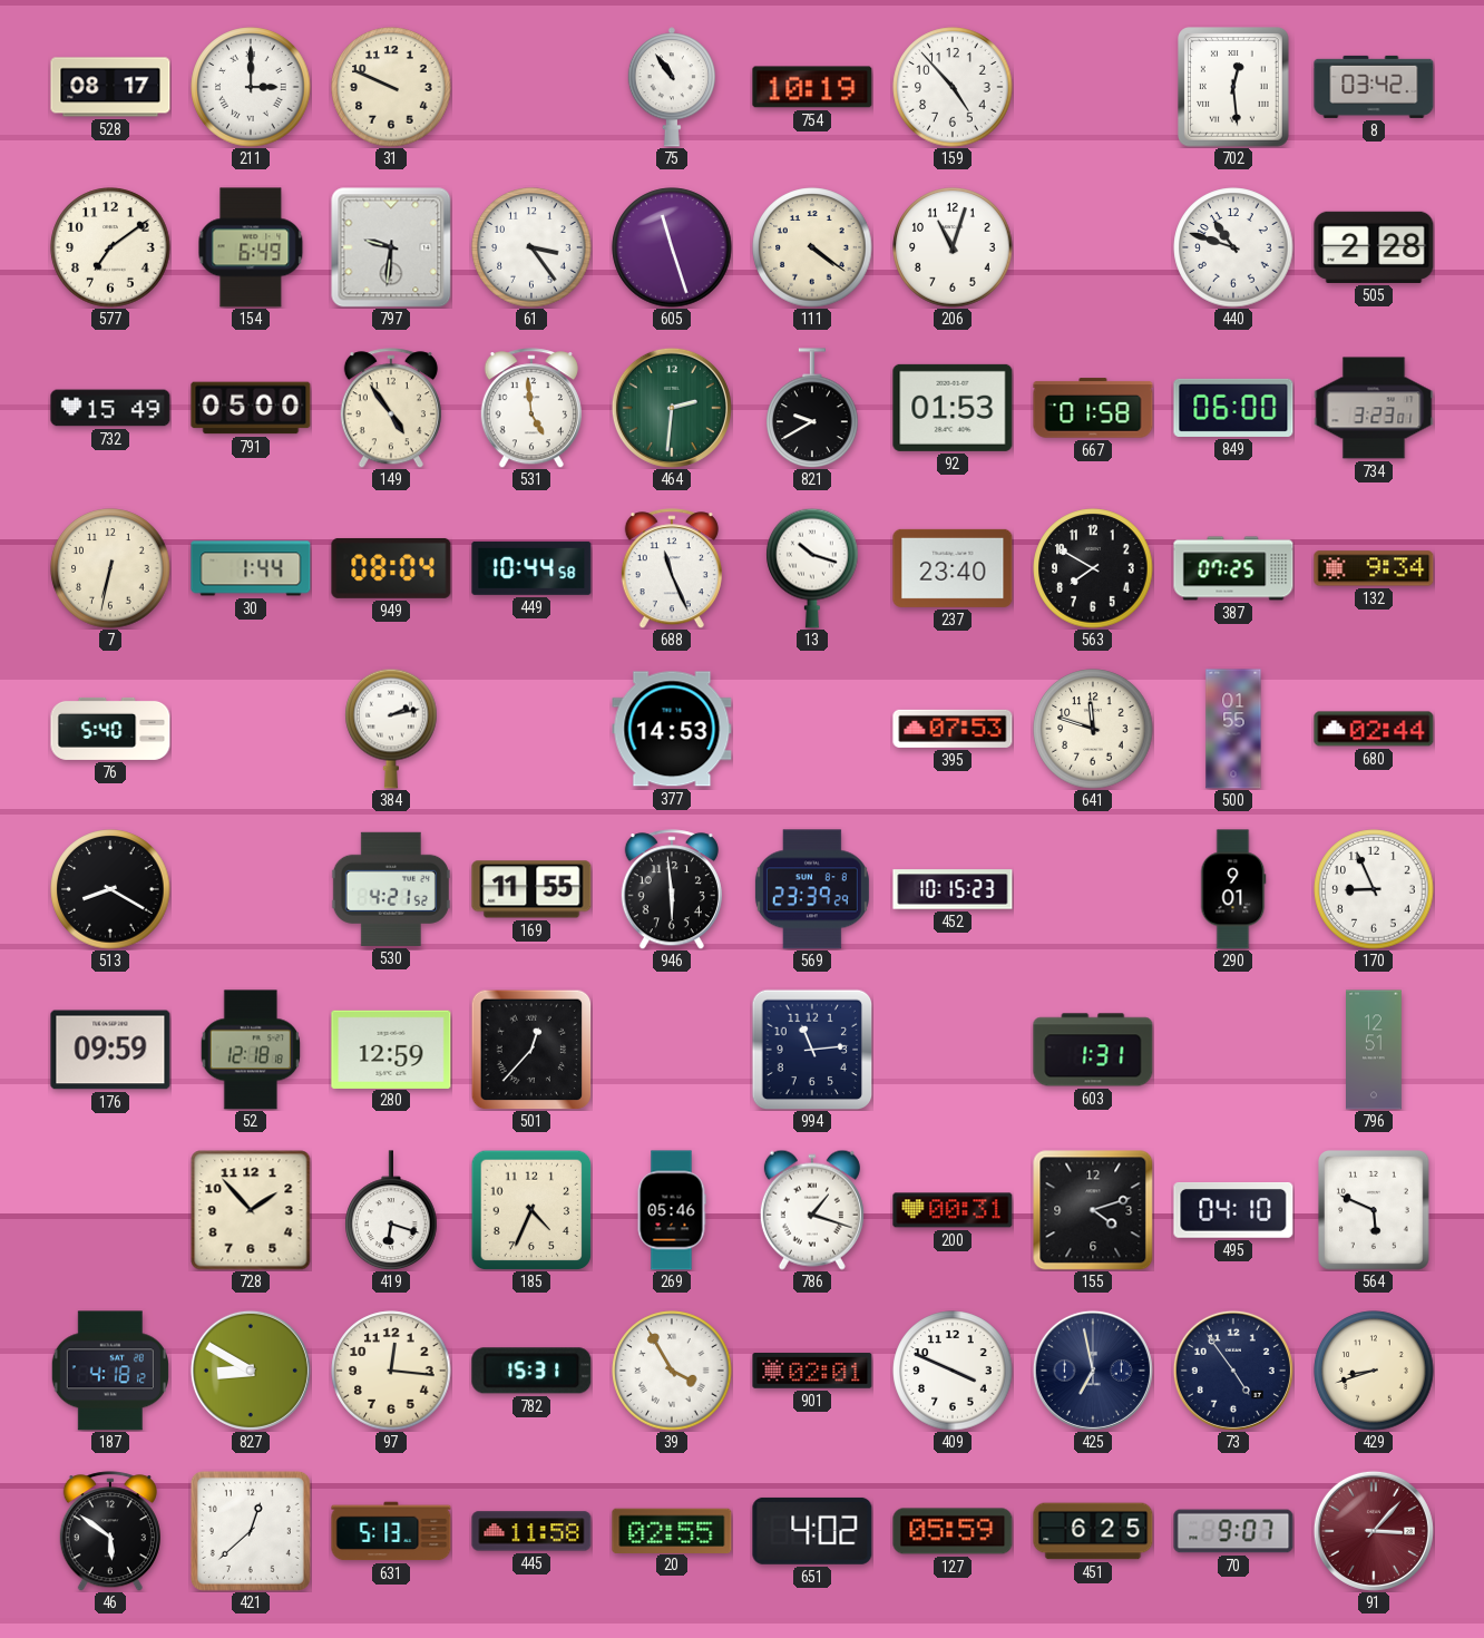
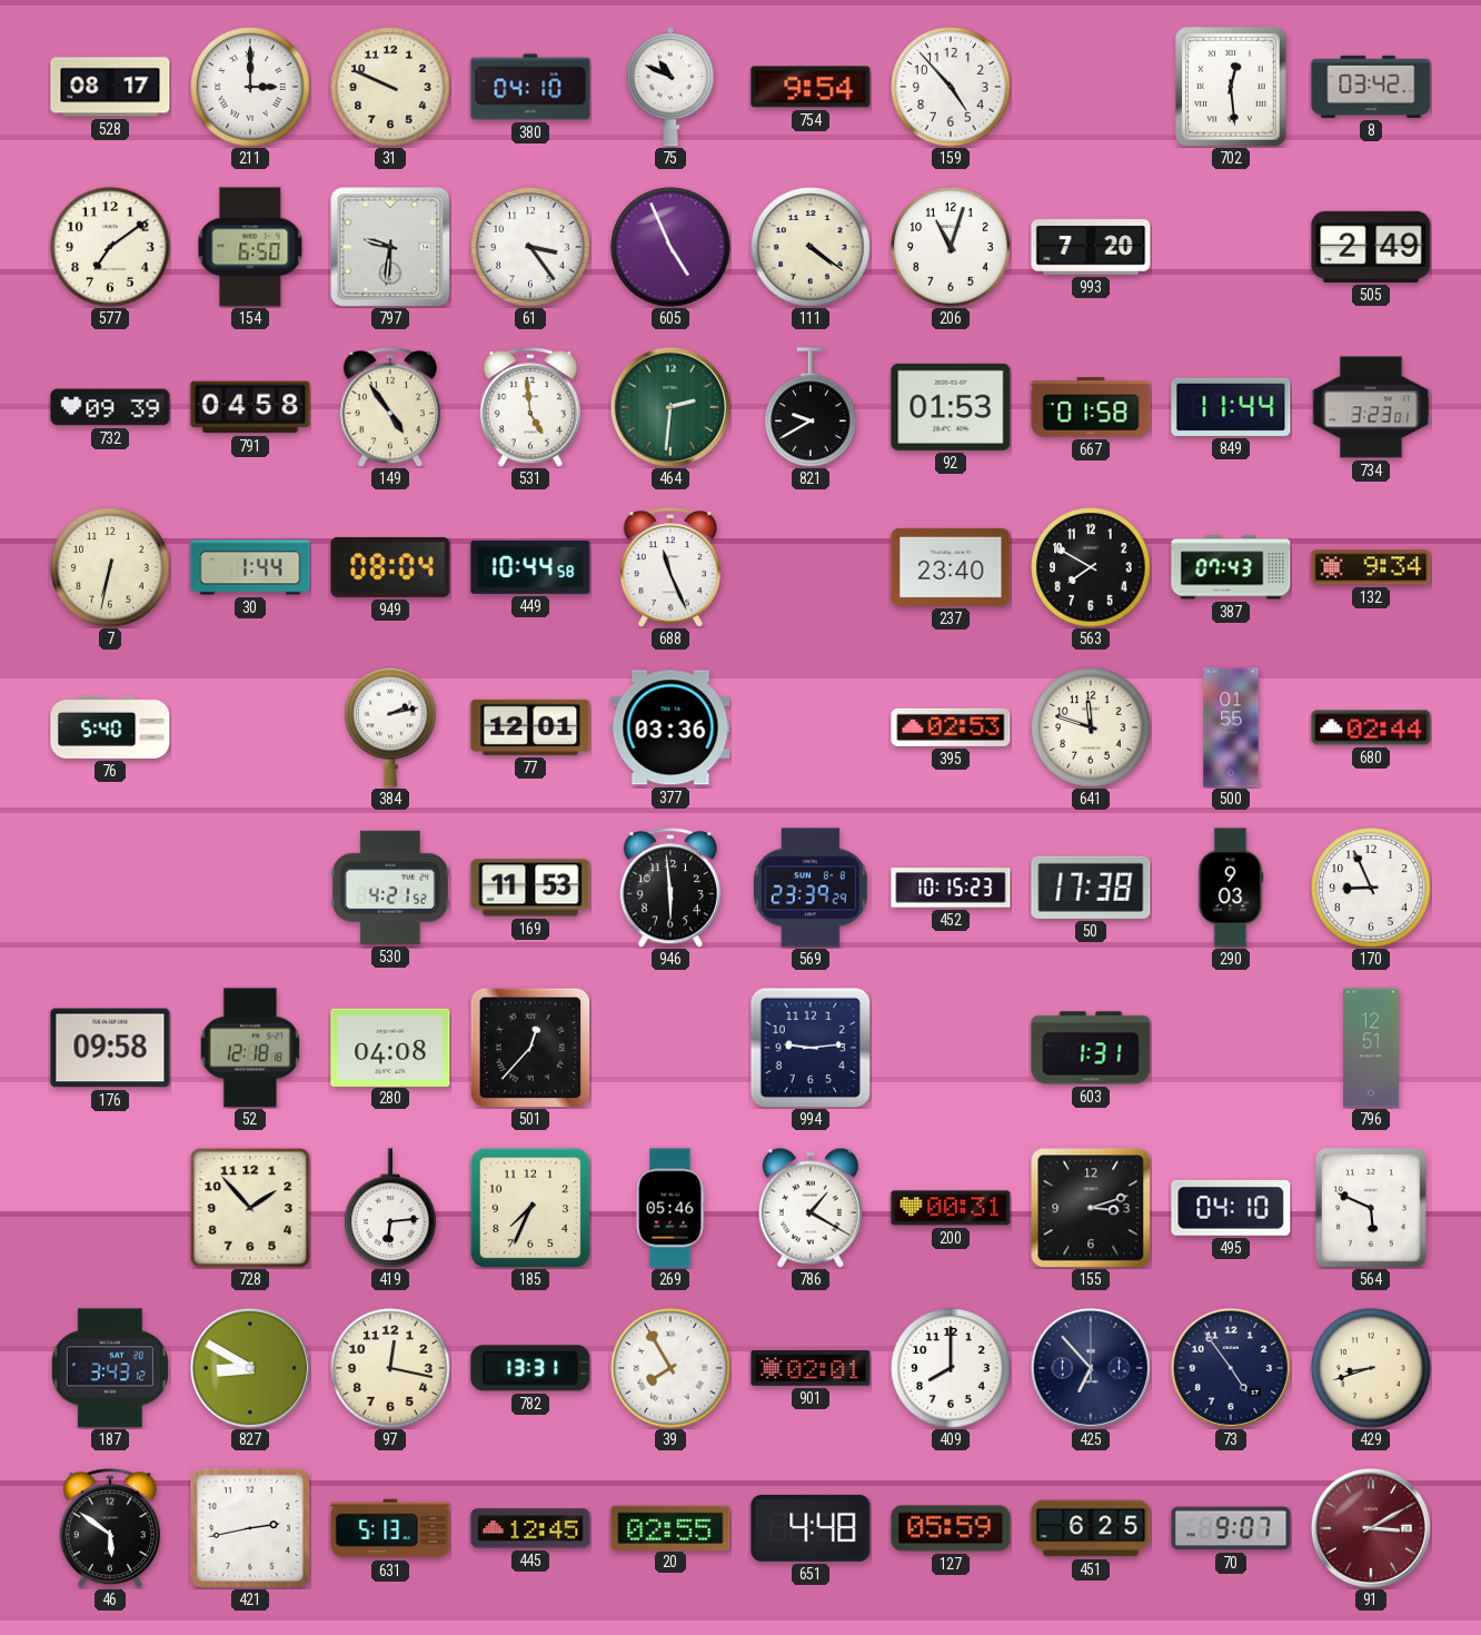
380: none -> 04:10
75: 10:54 -> 10:49
754: 10:19 -> 9:54
154: 6:49 -> 6:50
605: 11:27 -> 4:56
993: none -> 7:20
440: 10:48 -> none
505: 2:28 -> 2:49
732: 15:49 -> 09:39
791: 05:00 -> 04:58
849: 06:00 -> 11:44
13: 10:18 -> none
387: 07:25 -> 07:43
77: none -> 12:01
377: 14:53 -> 03:36
395: 07:53 -> 02:53
513: 8:20 -> none
169: 11:55 -> 11:53
50: none -> 17:38
290: 9:01 -> 9:03
176: 09:59 -> 09:58
280: 12:59 -> 04:08
994: 11:14 -> 9:14
419: 6:18 -> 6:14
185: 4:34 -> 7:34
786: 1:18 -> 1:20
155: 4:12 -> 3:12
187: 4:18 -> 3:43
97: 12:16 -> 12:17
782: 15:31 -> 13:31
39: 3:55 -> 7:55
409: 3:49 -> 8:00
425: 6:58 -> 6:53
421: 12:38 -> 2:43
445: 11:58 -> 12:45
651: 4:02 -> 4:48
91: 3:07 -> 3:10
